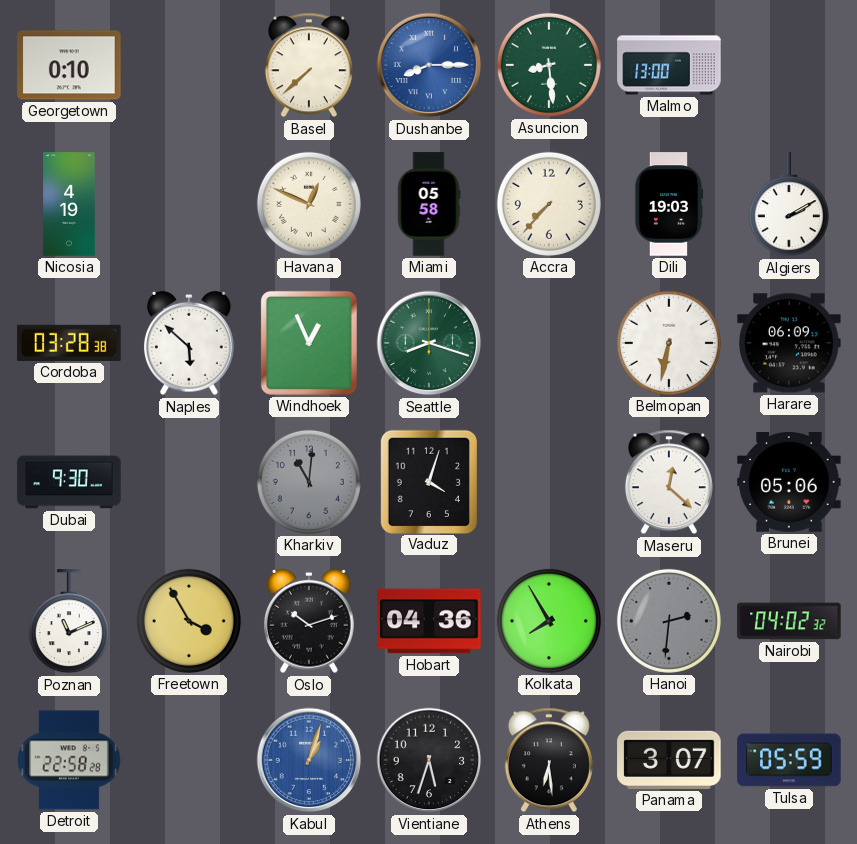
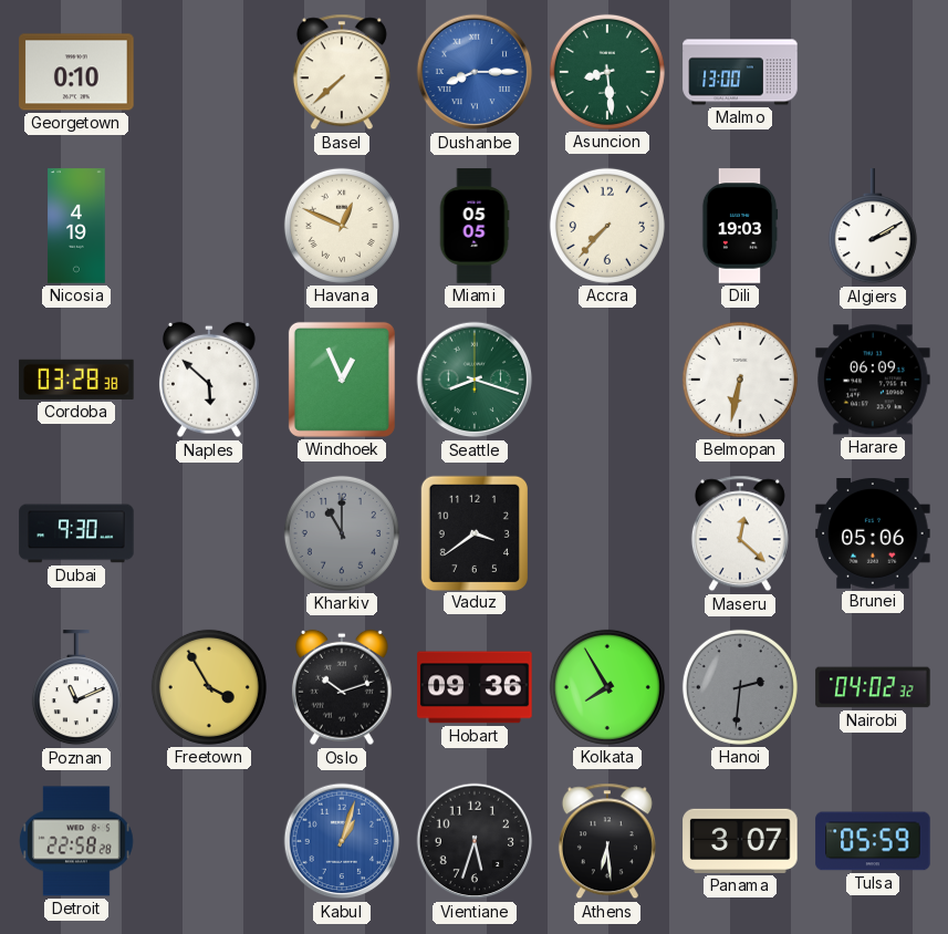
Miami: 05:58 -> 05:05
Kharkiv: 11:01 -> 11:00
Vaduz: 4:03 -> 3:39
Hobart: 04:36 -> 09:36
